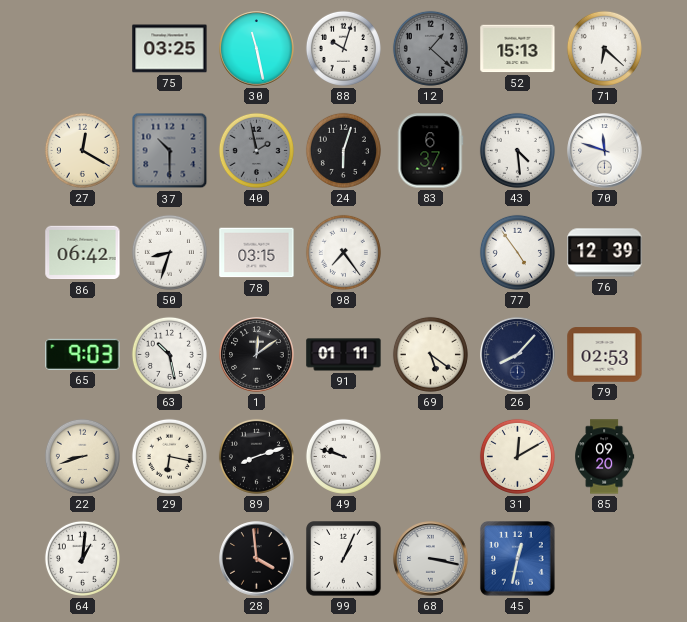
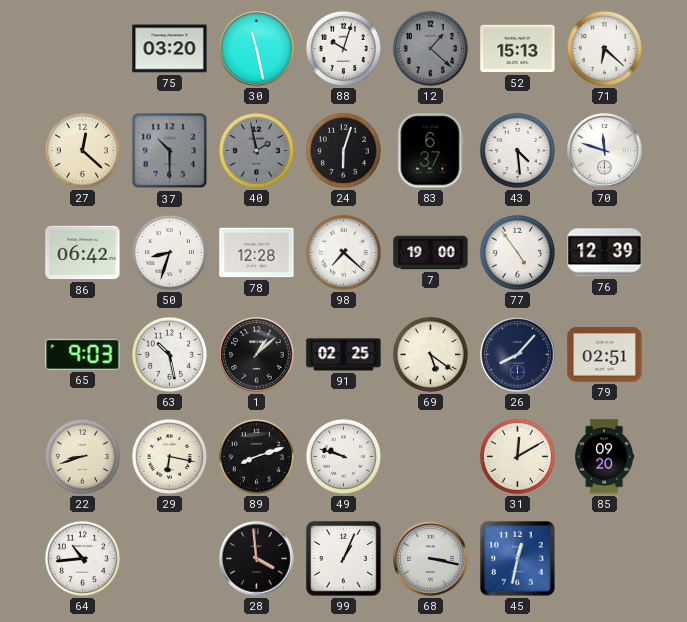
75: 03:25 -> 03:20
27: 12:20 -> 12:22
78: 03:15 -> 12:28
98: 7:24 -> 7:22
7: none -> 19:00
1: 12:09 -> 1:08
91: 01:11 -> 02:25
79: 02:53 -> 02:51
64: 1:01 -> 10:44
